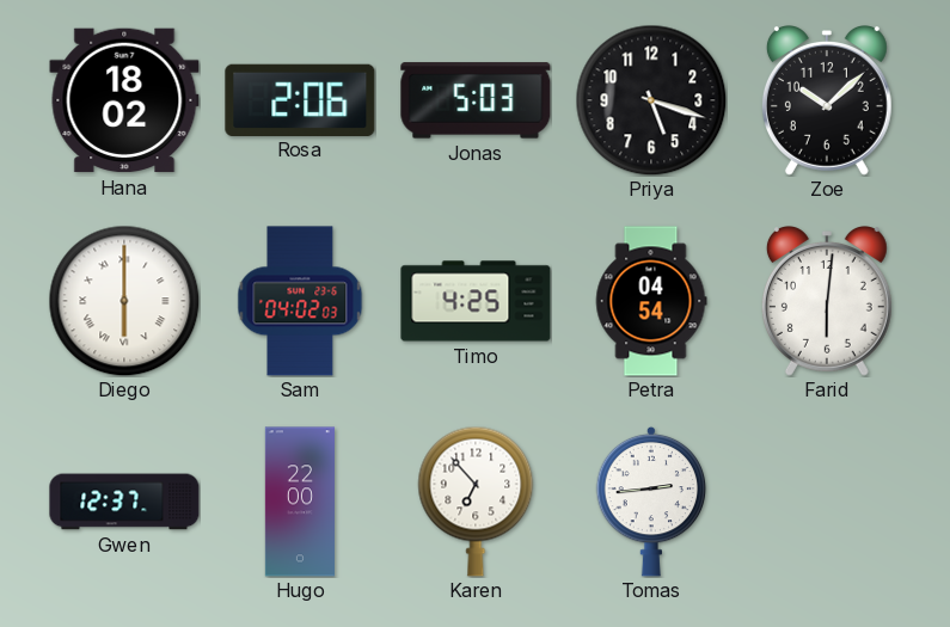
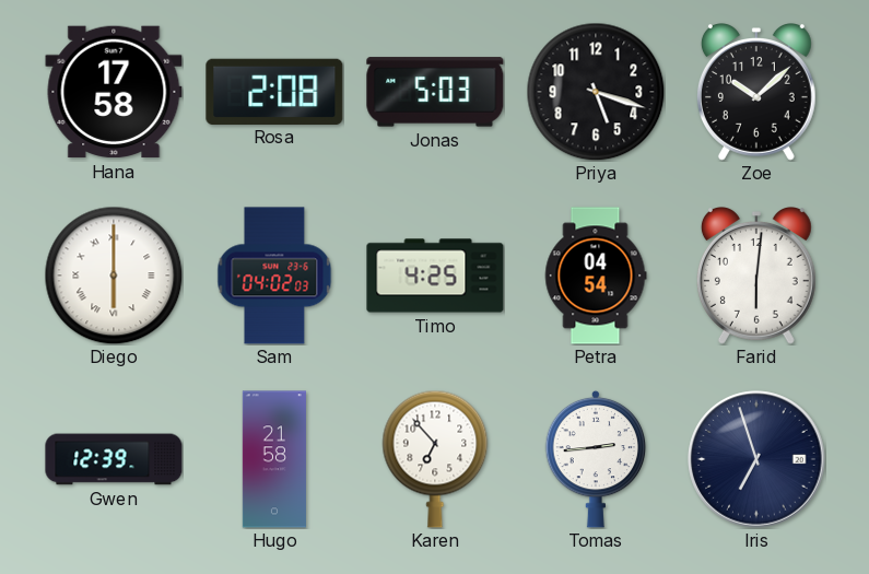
Hana: 18:02 -> 17:58
Rosa: 2:06 -> 2:08
Gwen: 12:37 -> 12:39
Hugo: 22:00 -> 21:58
Iris: none -> 6:57
